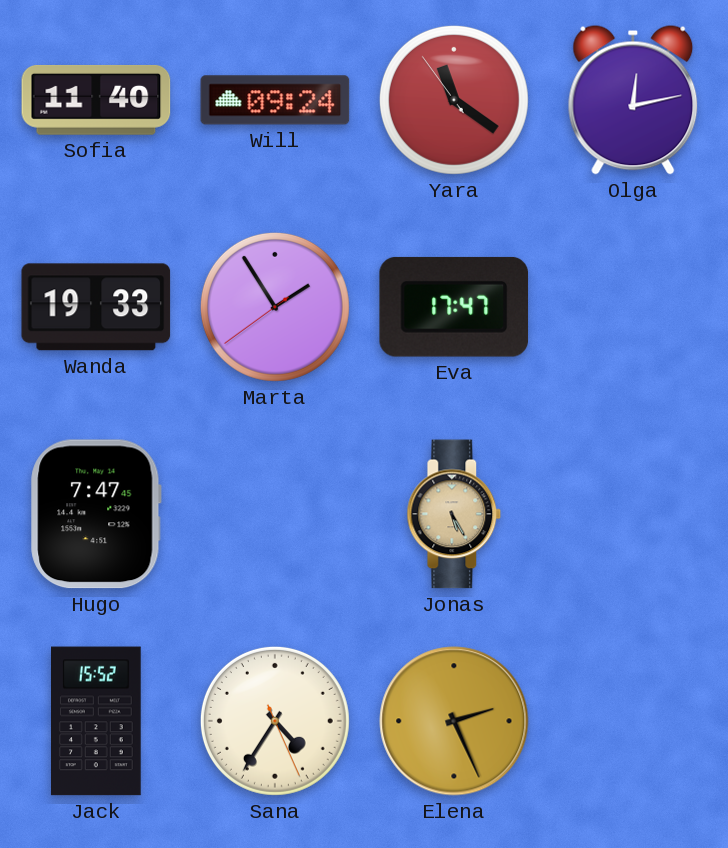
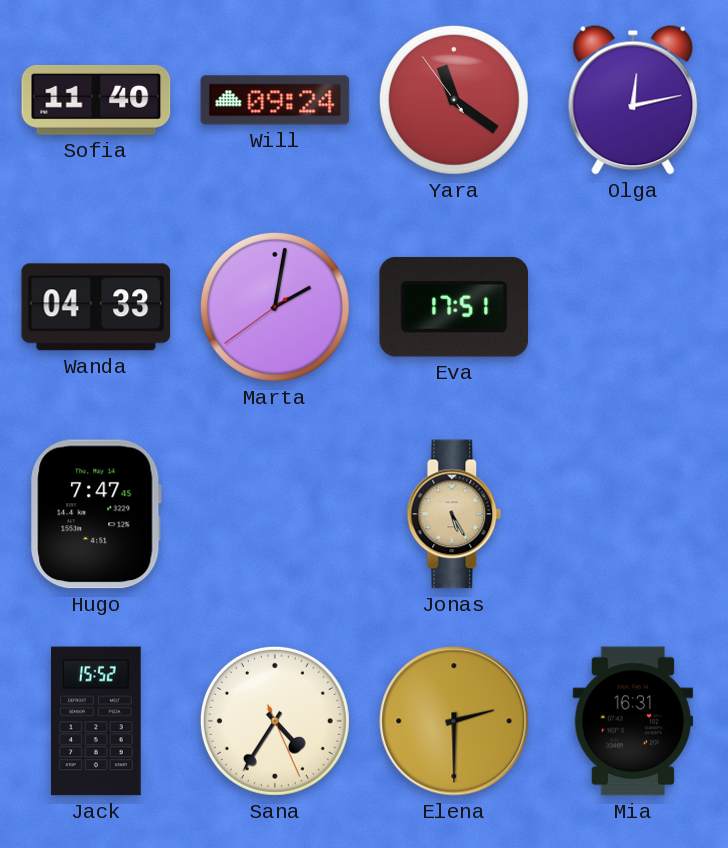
Wanda: 19:33 -> 04:33
Marta: 1:54 -> 2:01
Eva: 17:47 -> 17:51
Elena: 2:26 -> 2:30
Mia: none -> 16:31
